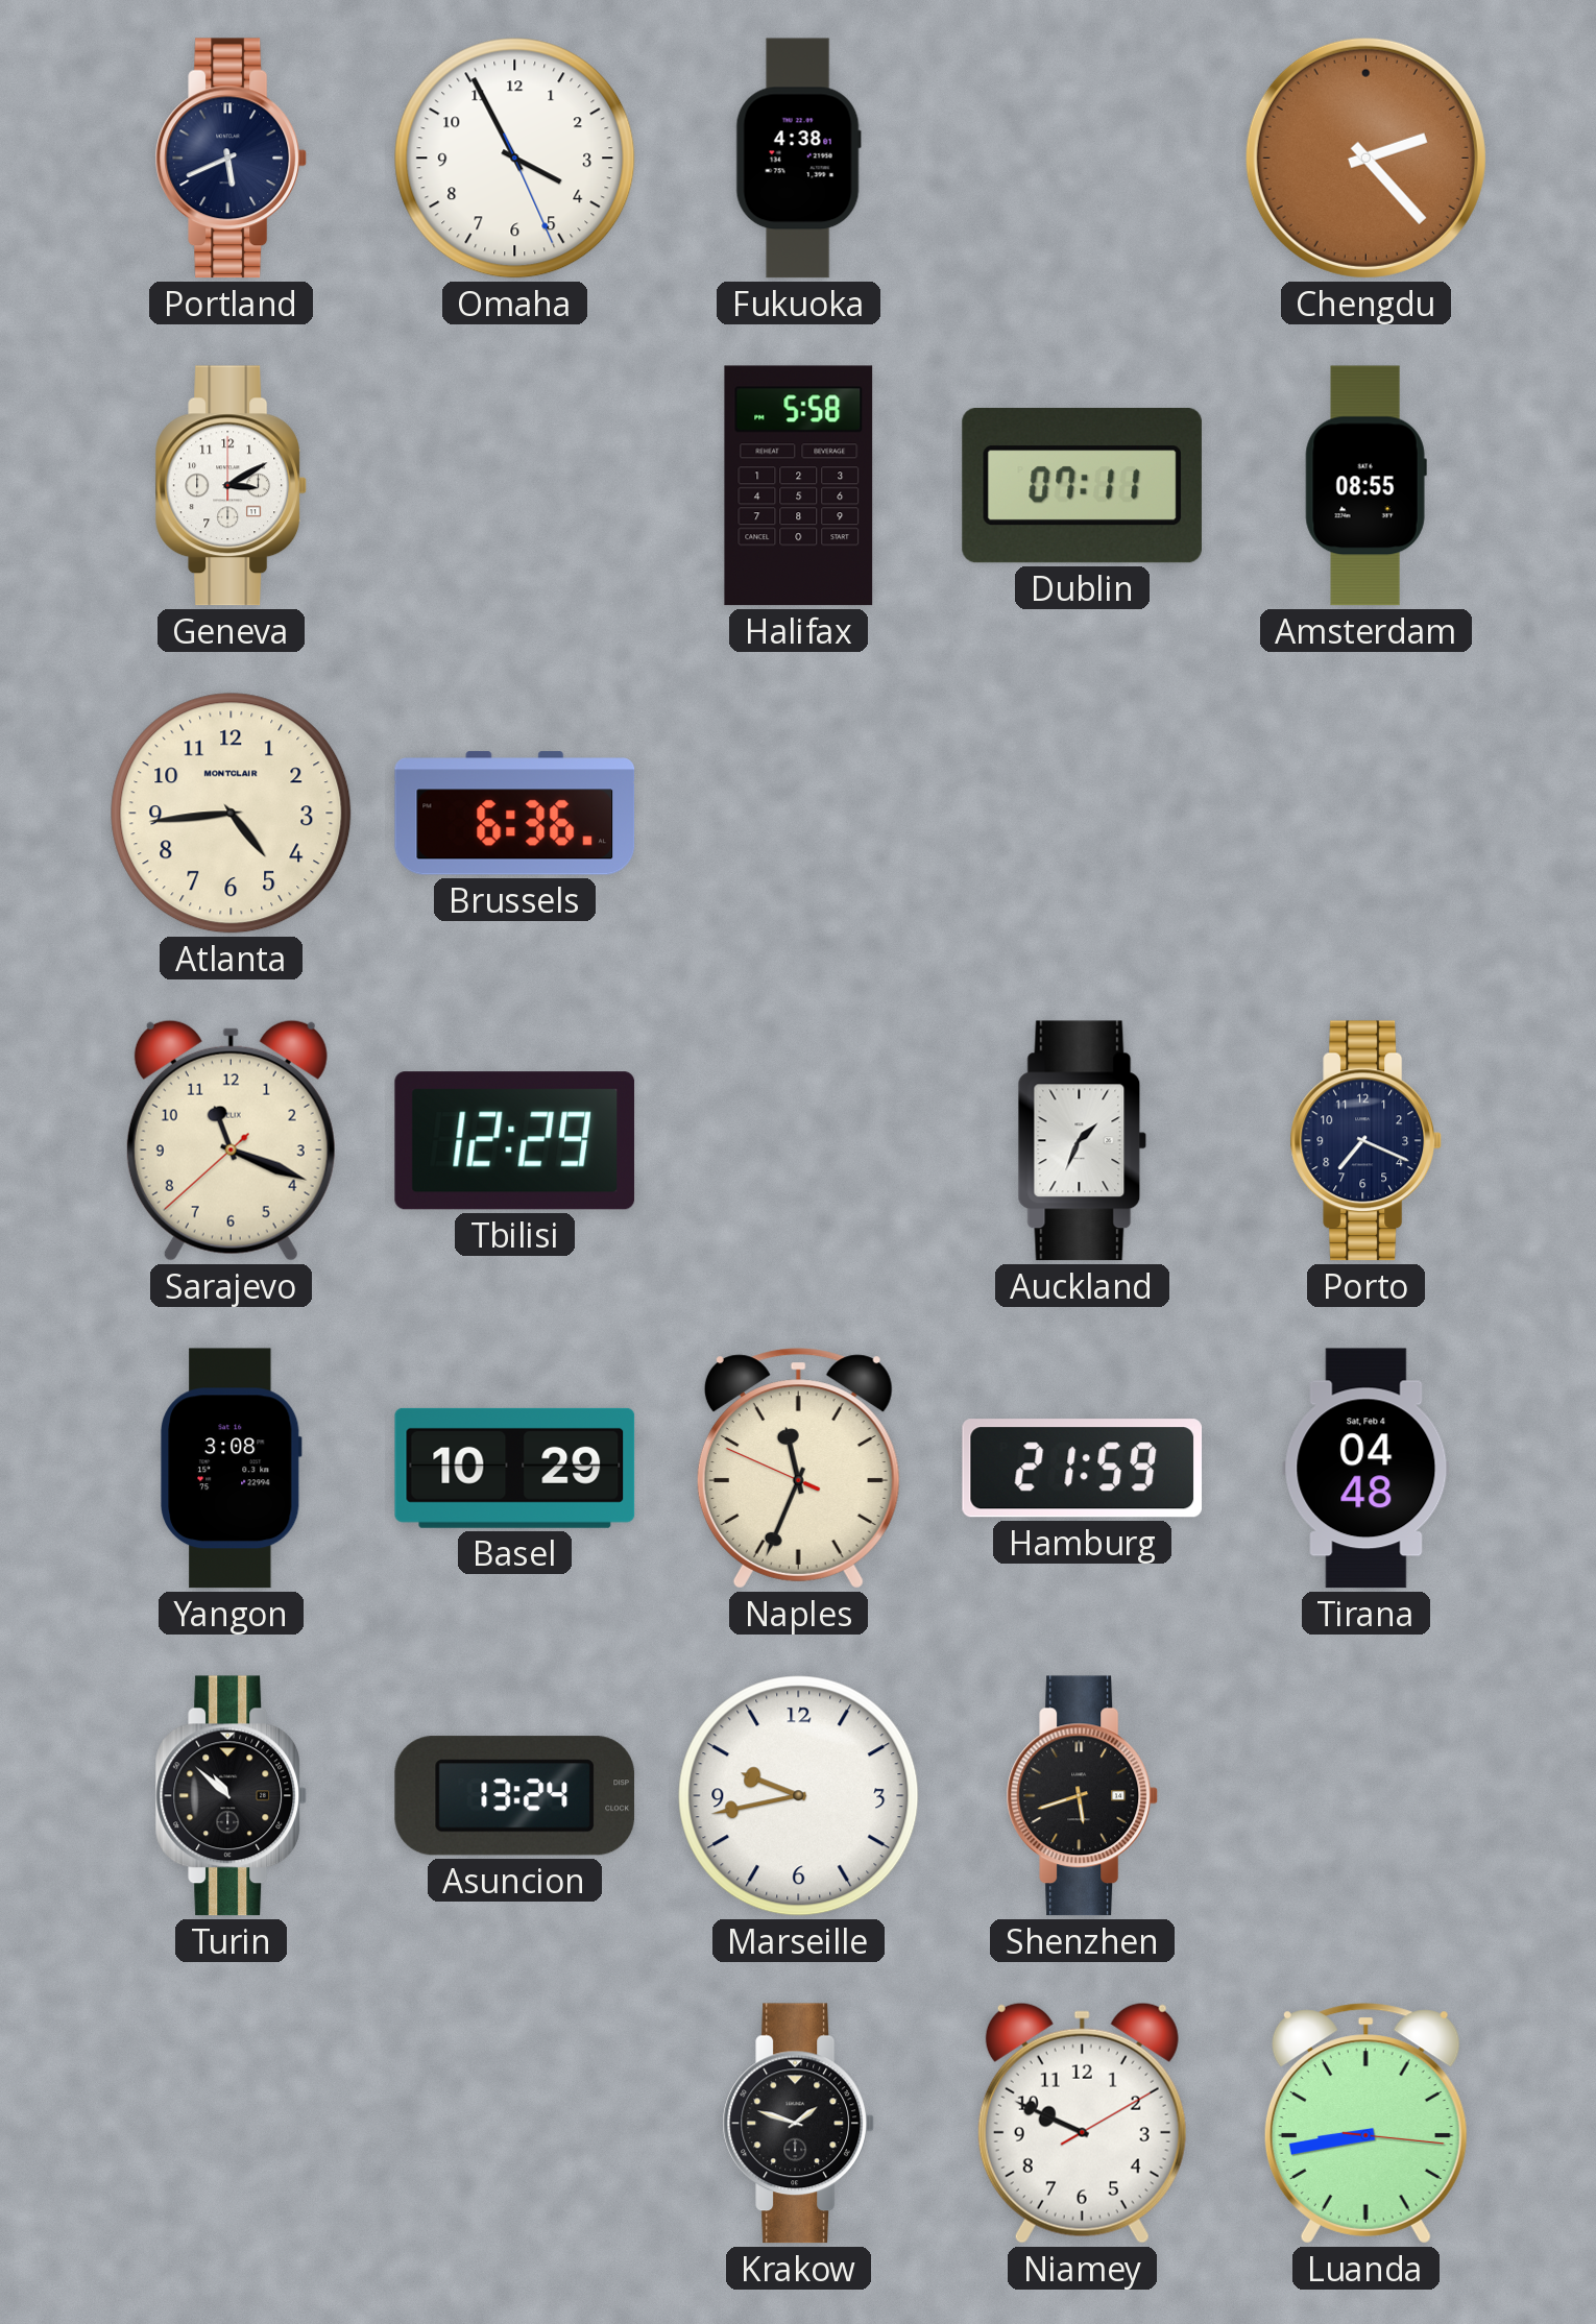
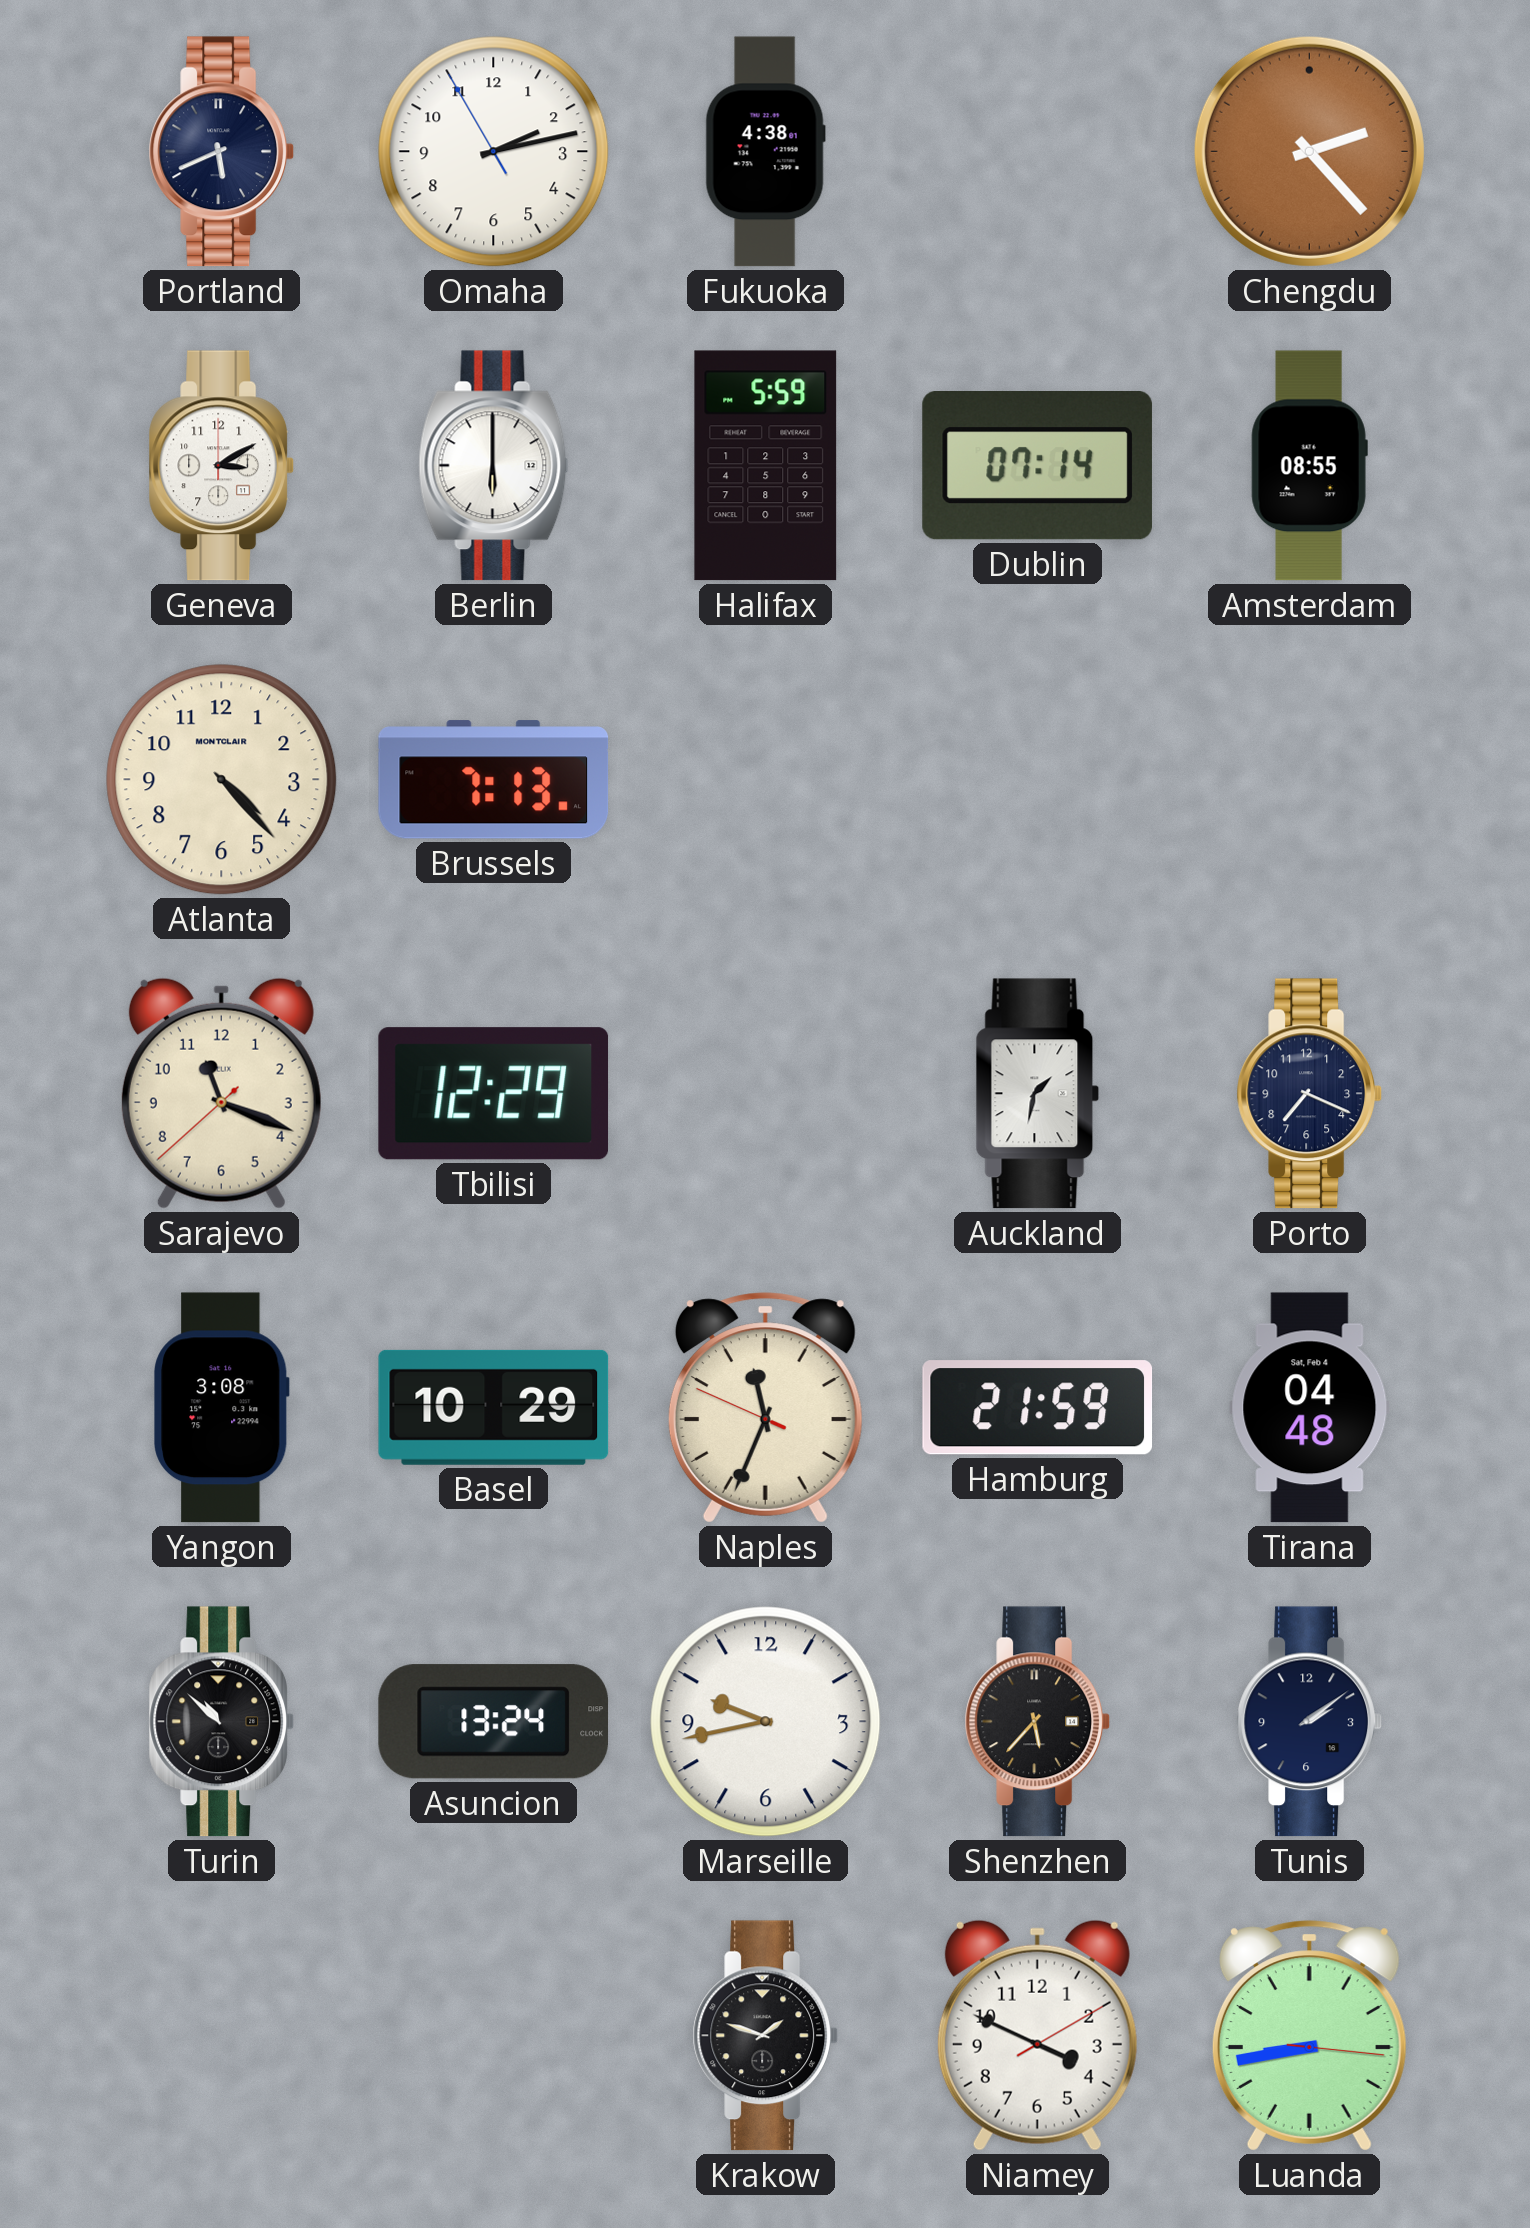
Omaha: 3:55 -> 2:12
Berlin: none -> 6:00
Halifax: 5:58 -> 5:59
Dublin: 07:11 -> 07:14
Atlanta: 4:44 -> 4:23
Brussels: 6:36 -> 7:13
Auckland: 1:34 -> 1:32
Shenzhen: 5:42 -> 5:37
Tunis: none -> 2:09
Niamey: 9:49 -> 3:49
